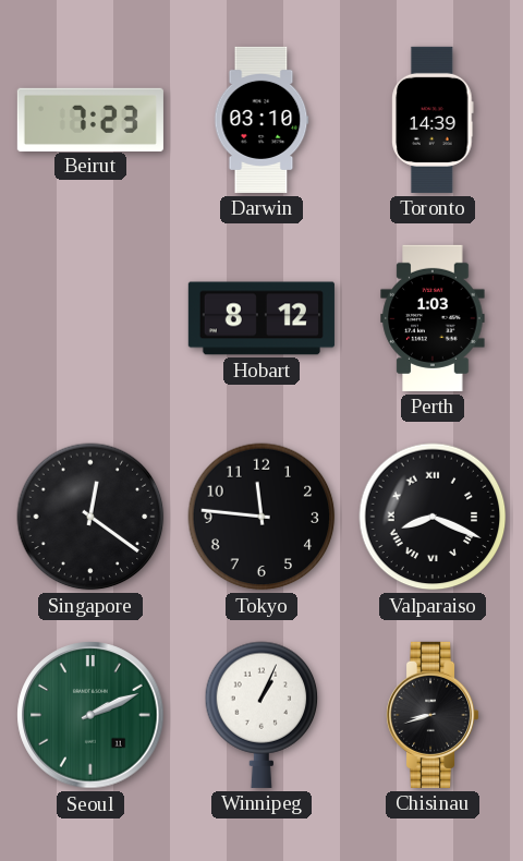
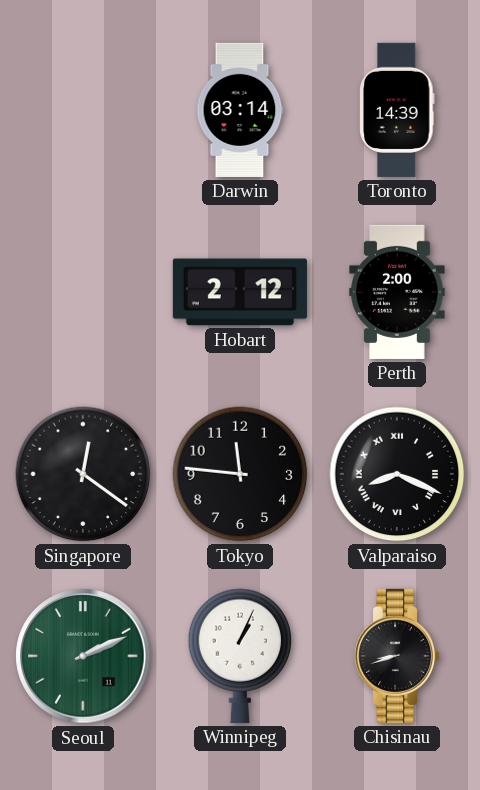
Beirut: 7:23 -> none
Darwin: 03:10 -> 03:14
Hobart: 8:12 -> 2:12
Perth: 1:03 -> 2:00
